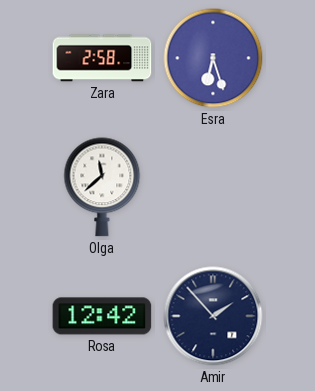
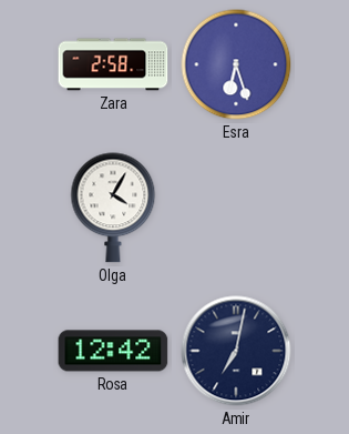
Olga: 11:38 -> 4:05
Amir: 1:53 -> 7:02
